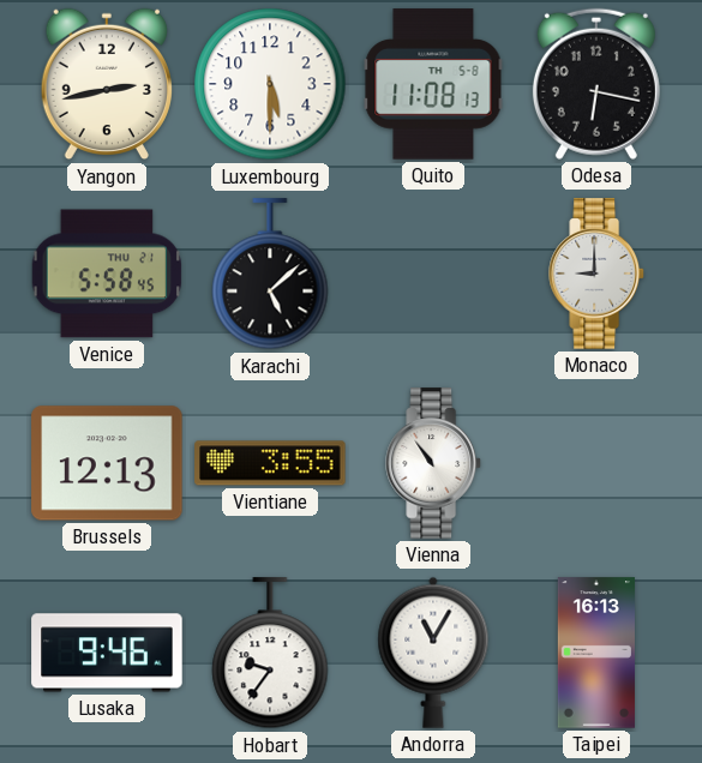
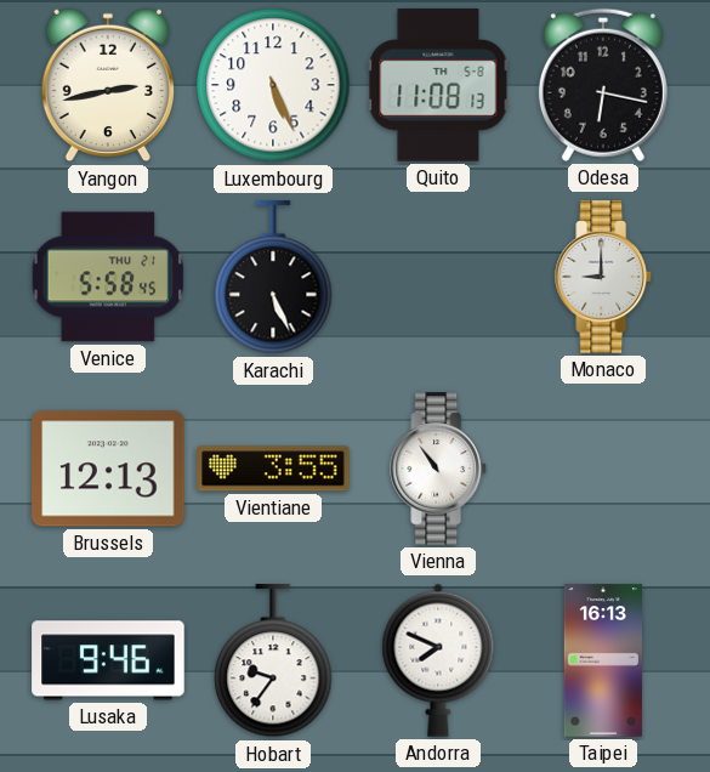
Luxembourg: 5:30 -> 5:26
Karachi: 5:08 -> 5:26
Andorra: 11:05 -> 7:49
